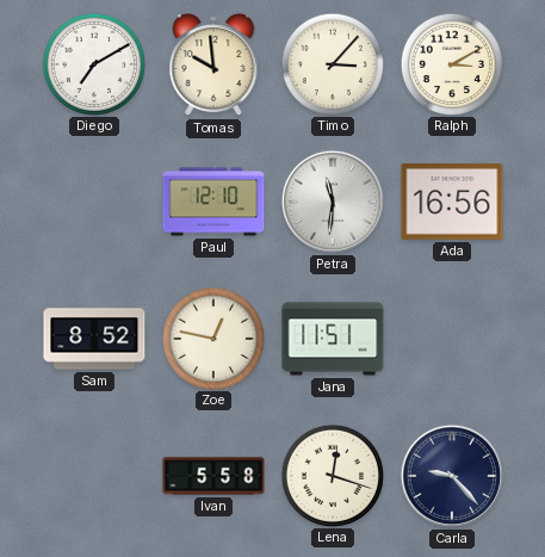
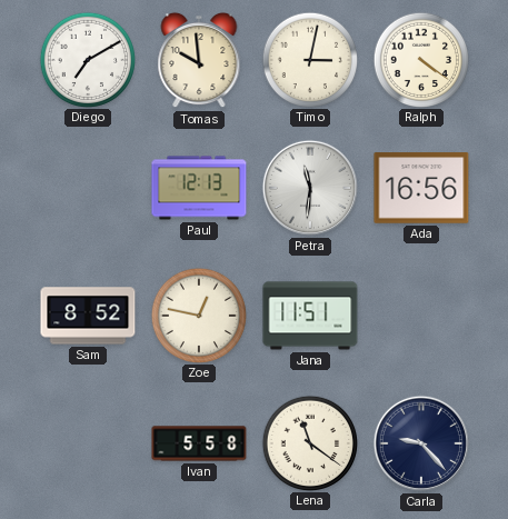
Timo: 3:07 -> 3:02
Ralph: 3:10 -> 4:21
Paul: 12:10 -> 12:13
Lena: 12:18 -> 11:21
